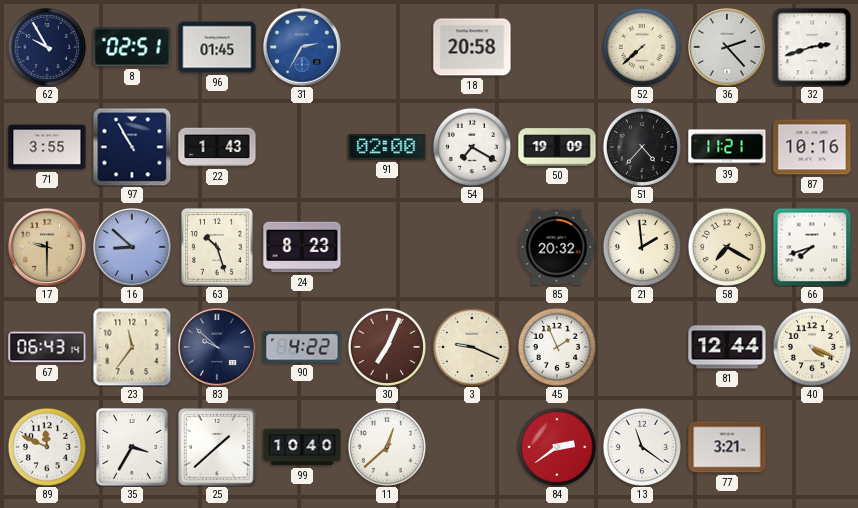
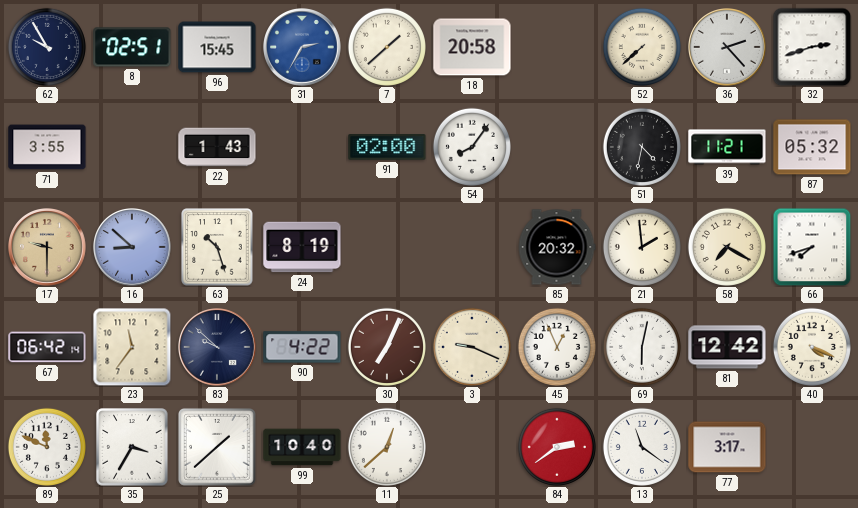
96: 01:45 -> 15:45
7: none -> 1:38
97: 10:55 -> none
54: 7:20 -> 8:06
50: 19:09 -> none
51: 4:37 -> 4:32
87: 10:16 -> 05:32
24: 8:23 -> 8:19
67: 06:43 -> 06:42
45: 1:56 -> 12:56
69: none -> 6:02
81: 12:44 -> 12:42
77: 3:21 -> 3:17
